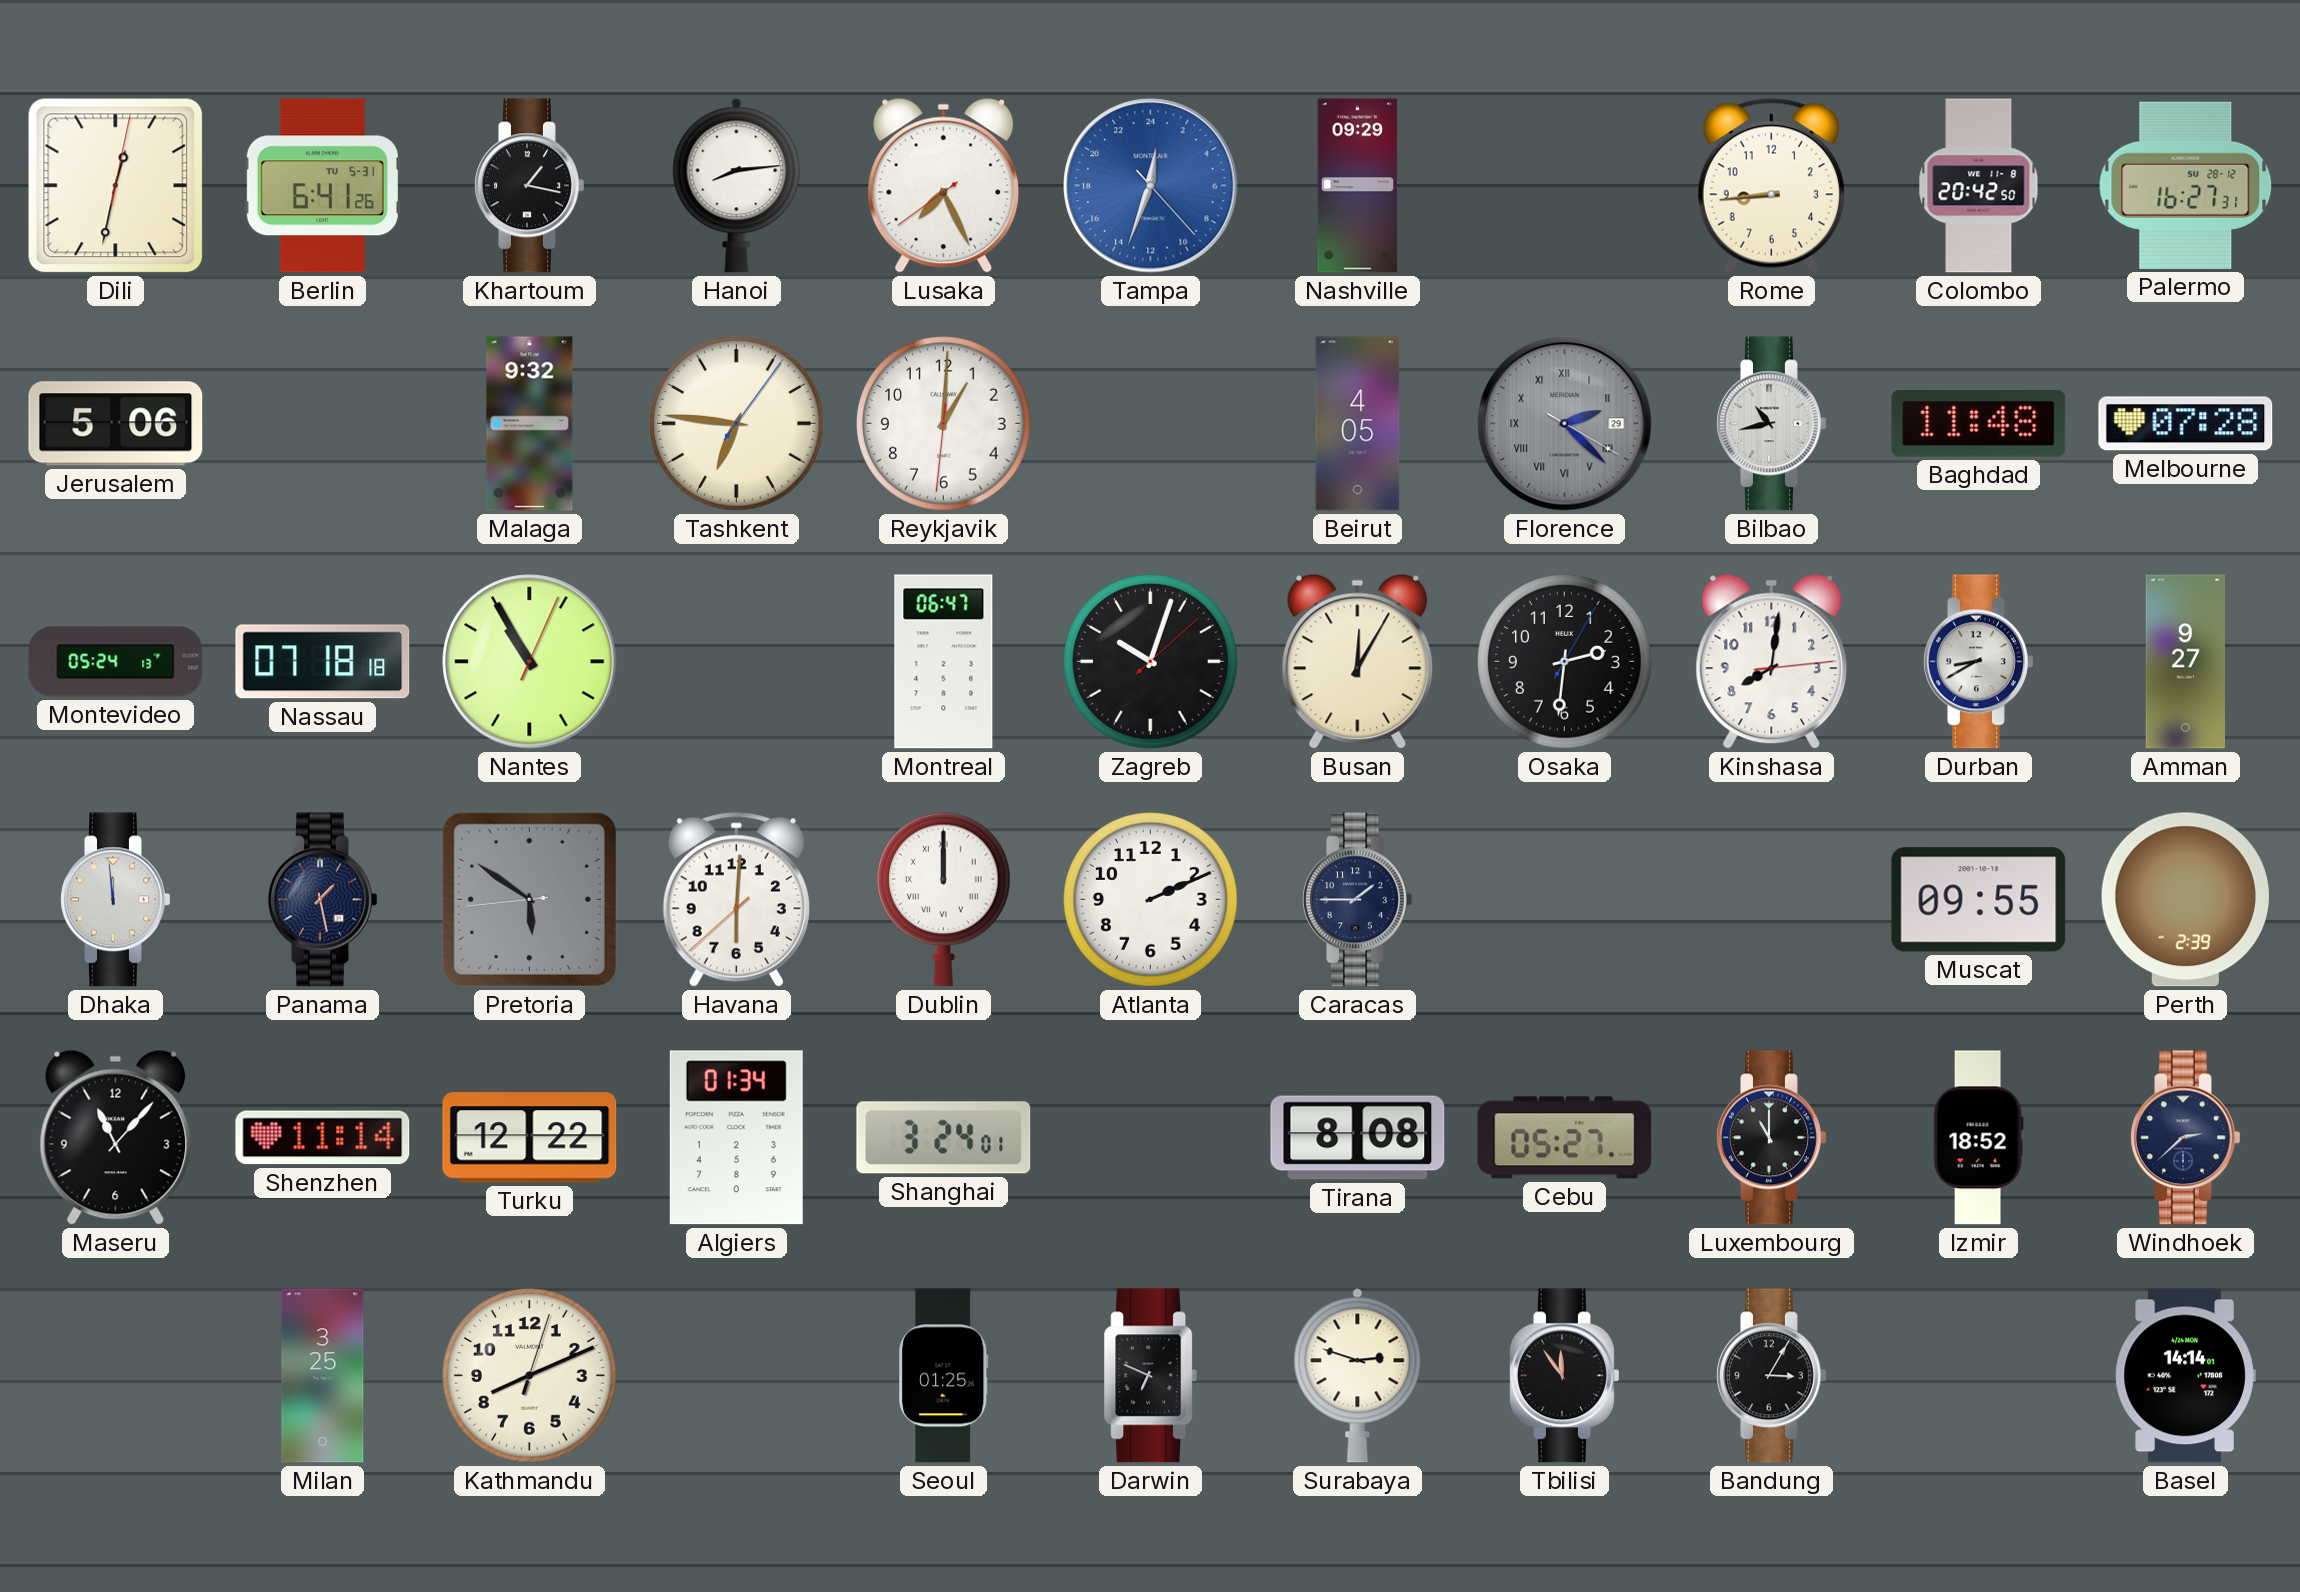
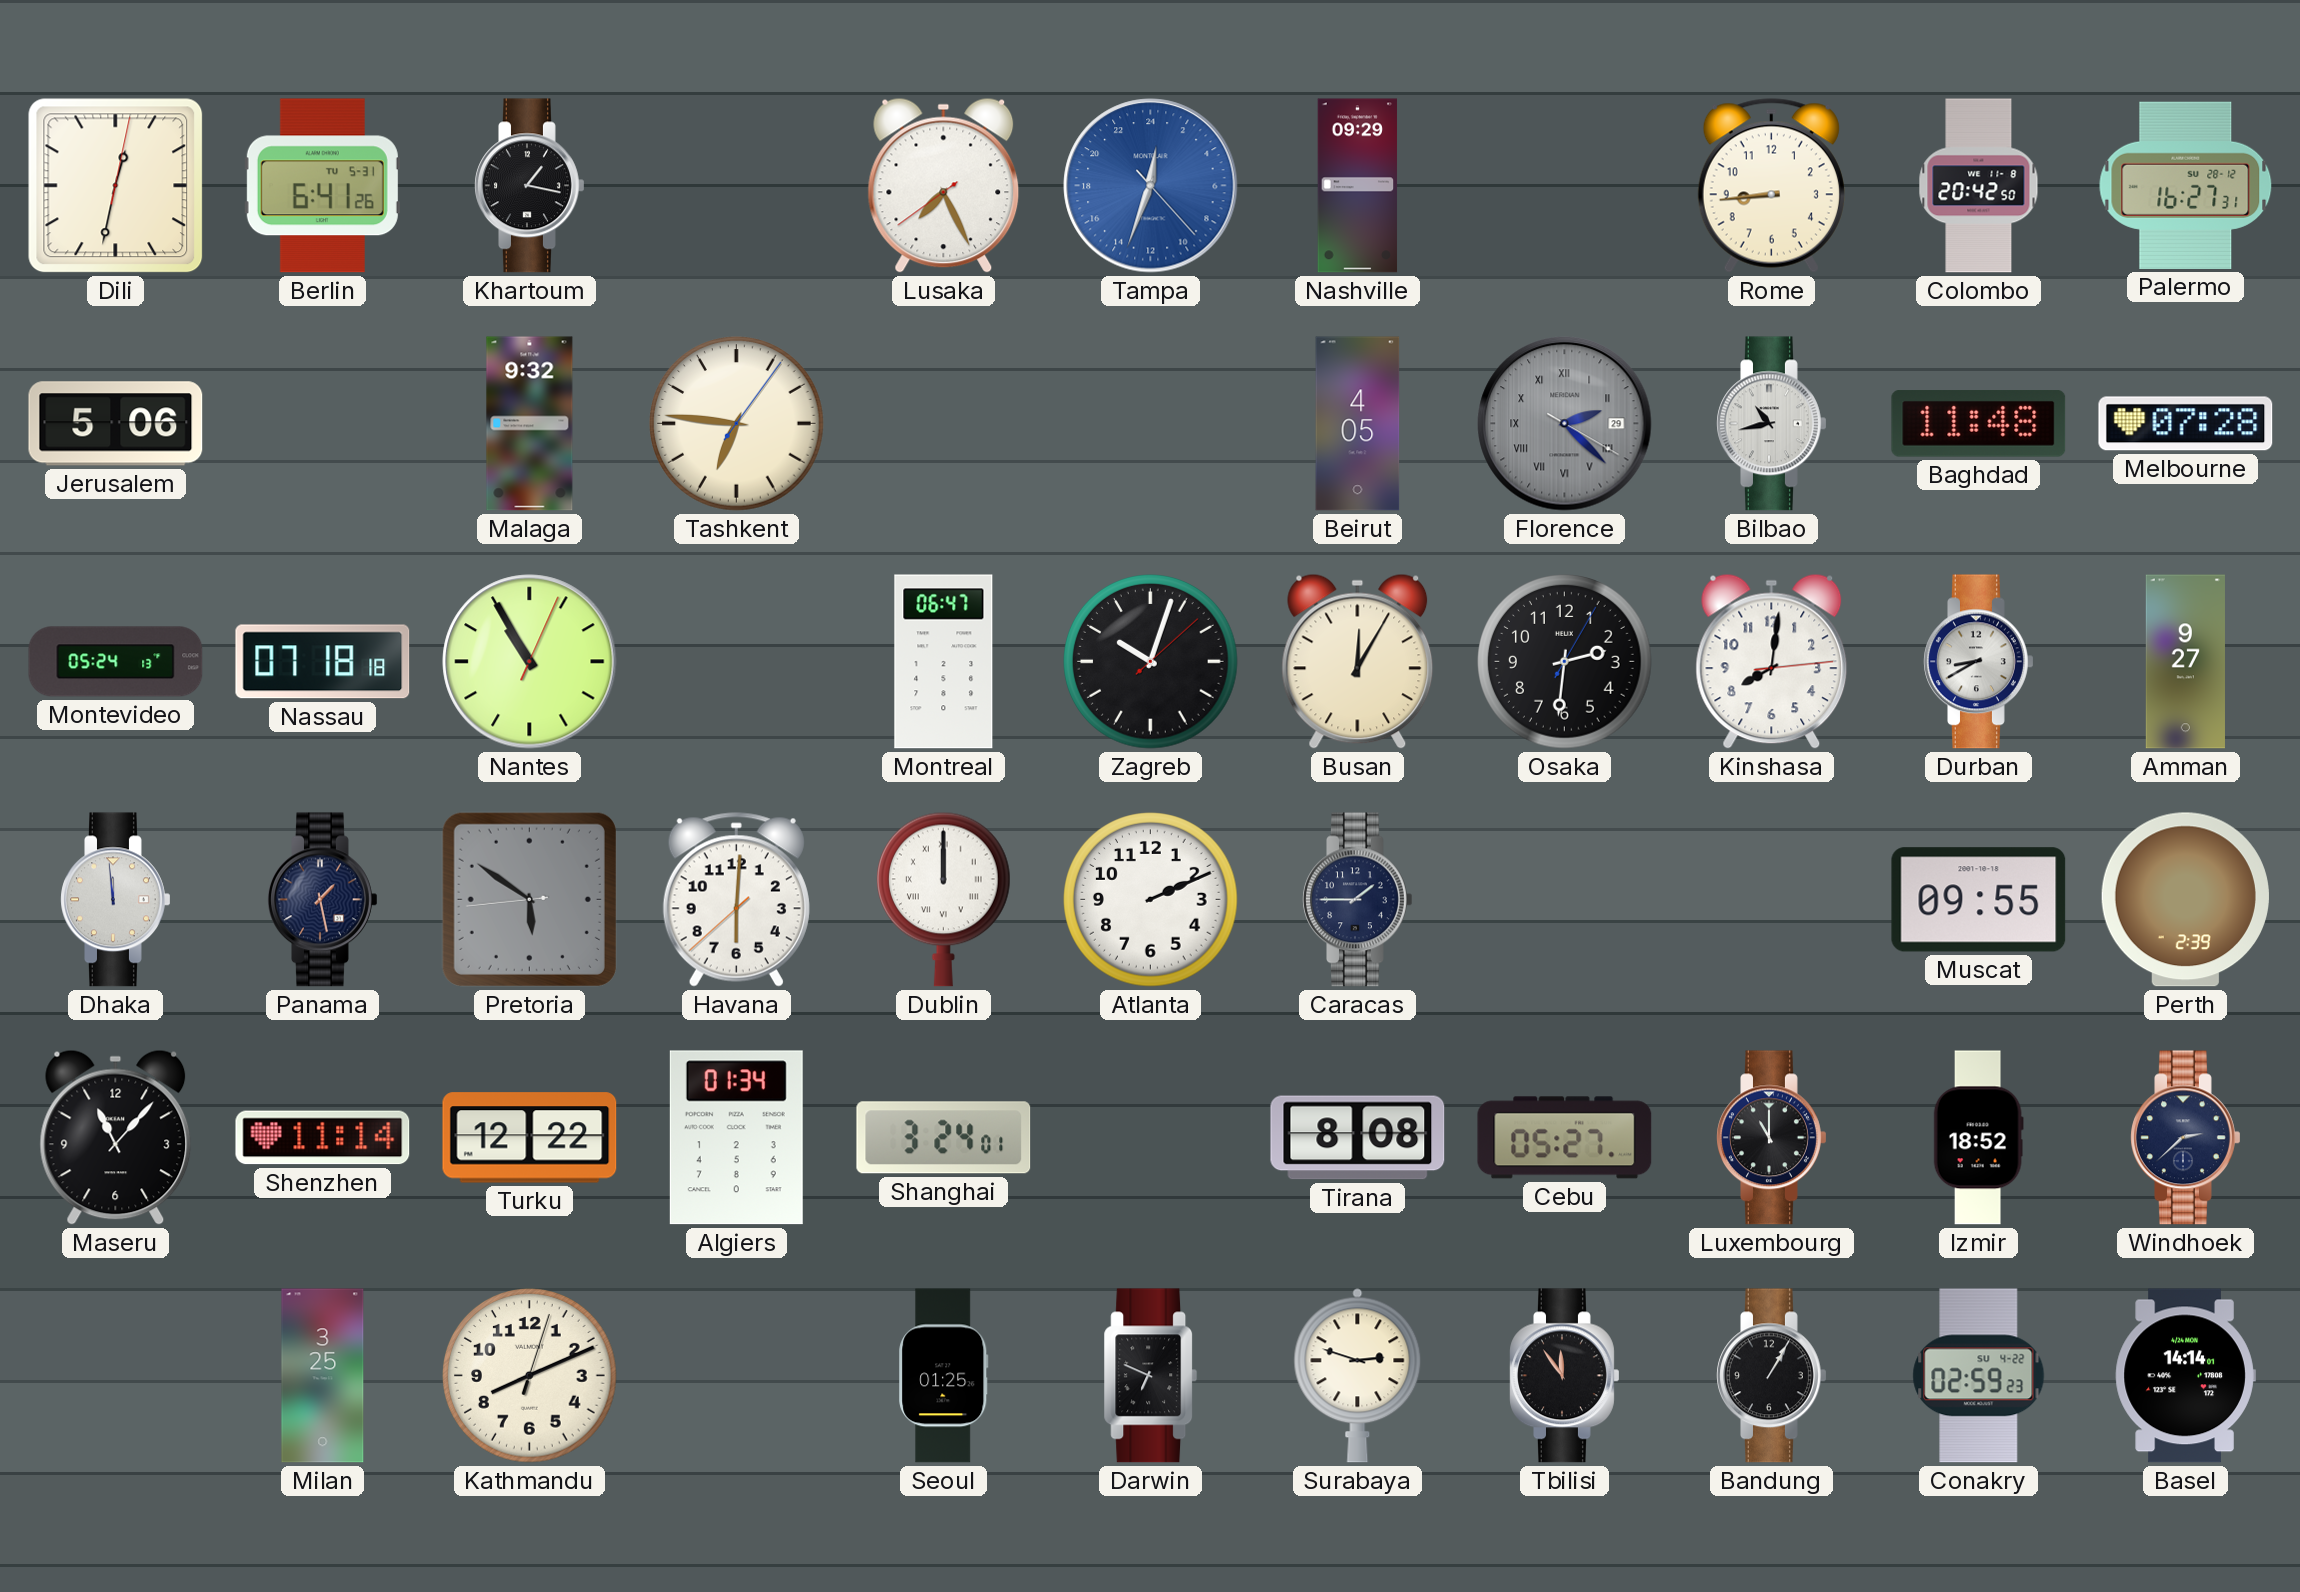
Hanoi: 8:14 -> none
Reykjavik: 1:00 -> none
Bandung: 3:05 -> 1:05
Conakry: none -> 02:59
